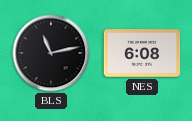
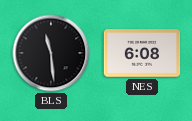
BLS: 11:13 -> 11:29
